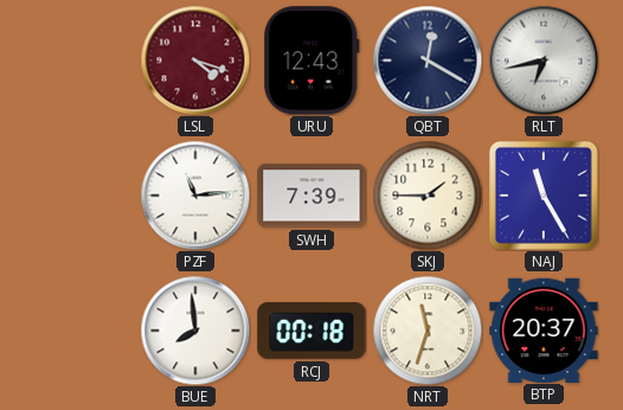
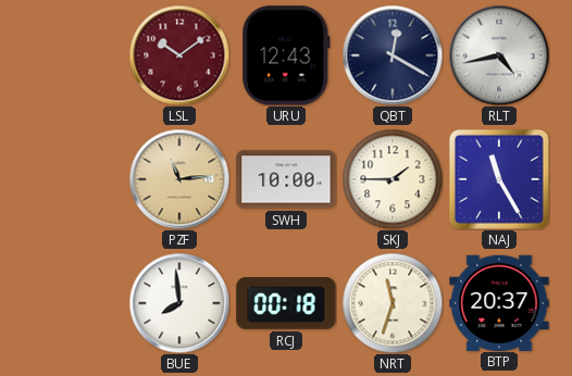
LSL: 4:18 -> 10:09
RLT: 6:43 -> 4:43
PZF dial: white -> champagne
SWH: 7:39 -> 10:00
